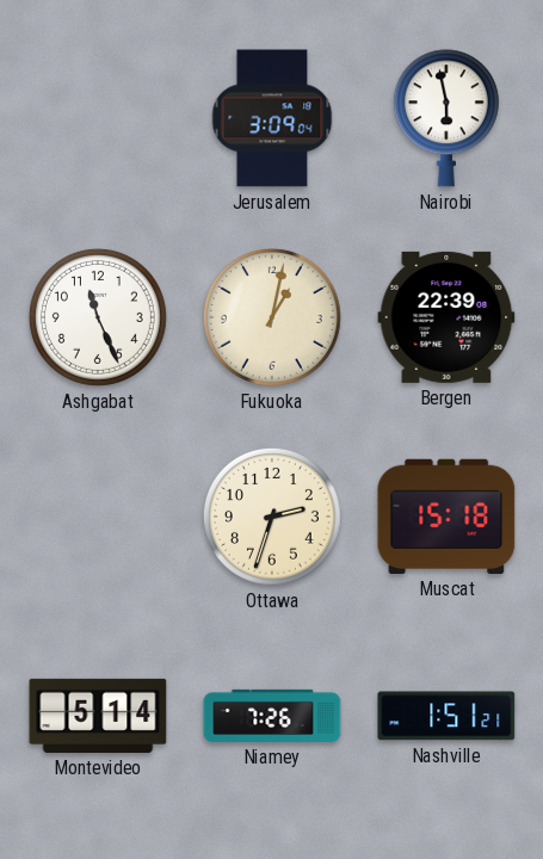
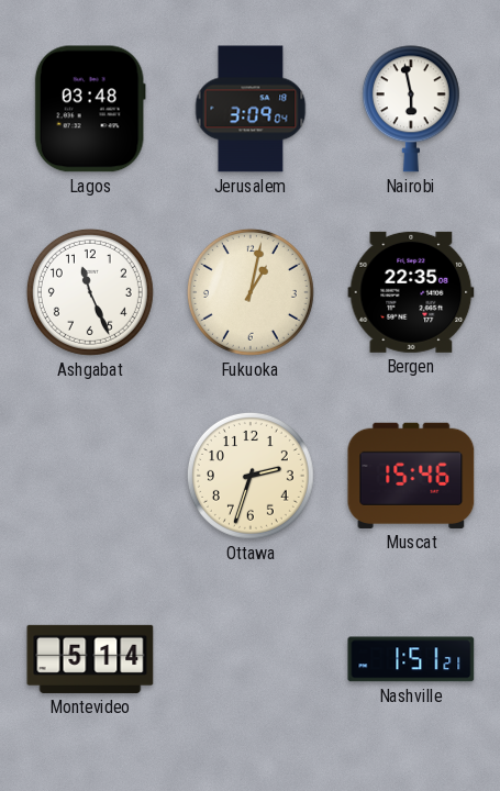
Lagos: none -> 03:48
Bergen: 22:39 -> 22:35
Muscat: 15:18 -> 15:46
Niamey: 7:26 -> none
